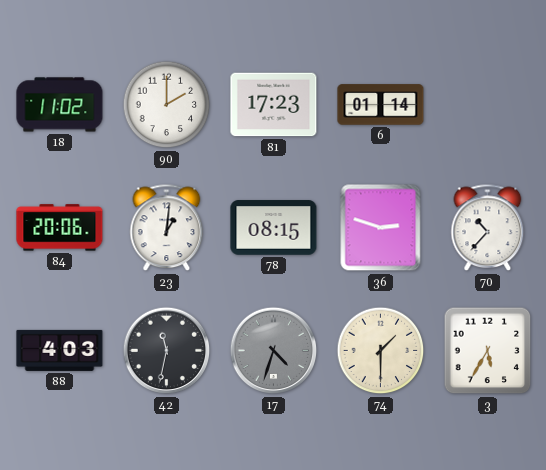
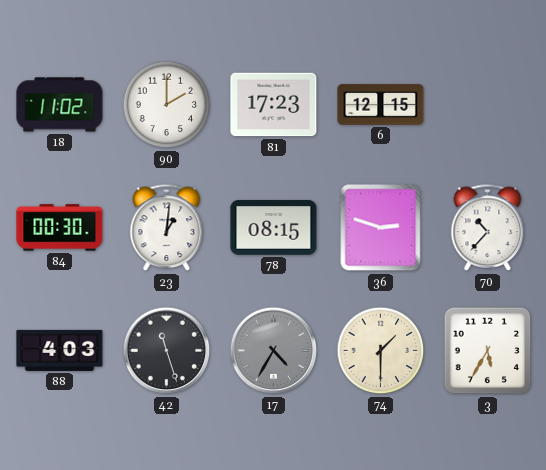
6: 01:14 -> 12:15
84: 20:06 -> 00:30
42: 11:32 -> 11:27
17: 4:33 -> 4:35
